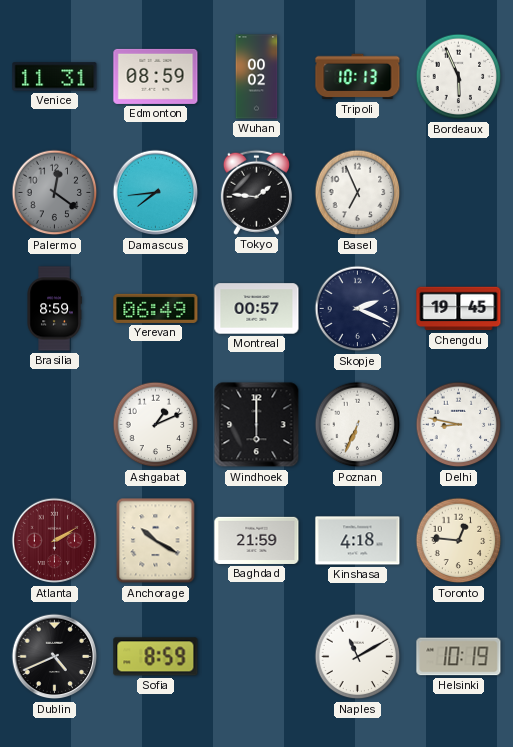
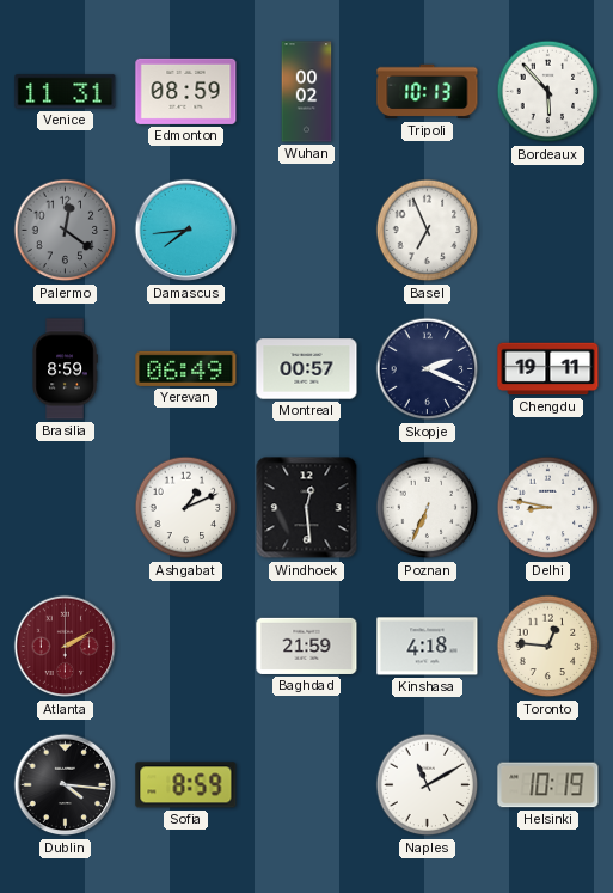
Bordeaux: 5:56 -> 5:53
Tokyo: 1:46 -> none
Chengdu: 19:45 -> 19:11
Windhoek: 6:00 -> 12:29
Anchorage: 10:20 -> none
Dublin: 4:41 -> 4:16
